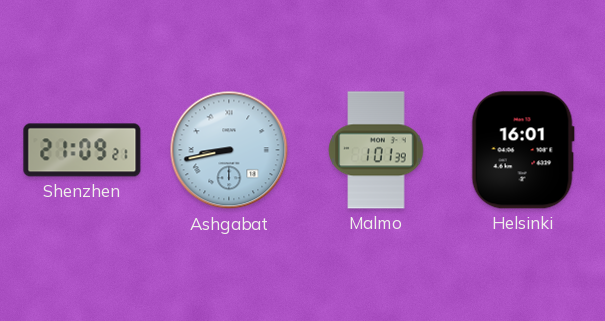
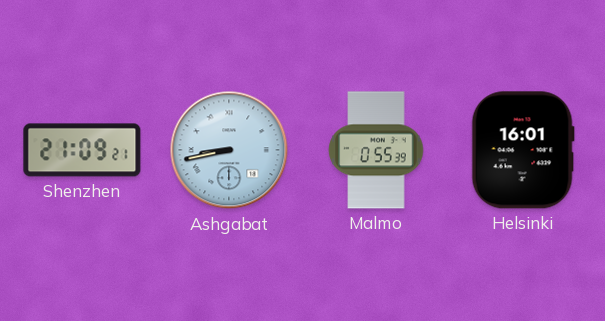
Malmo: 1:01 -> 0:55
